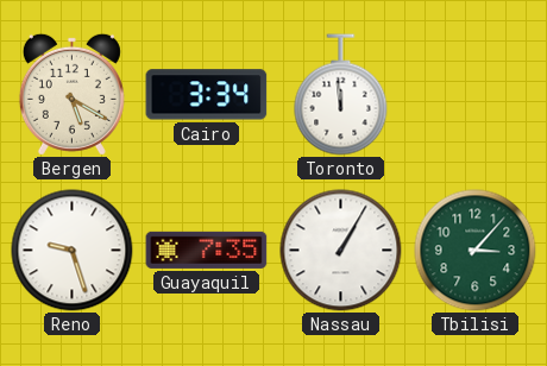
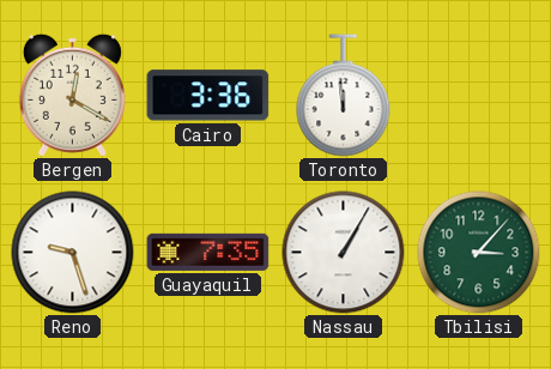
Bergen: 5:20 -> 12:20
Cairo: 3:34 -> 3:36
